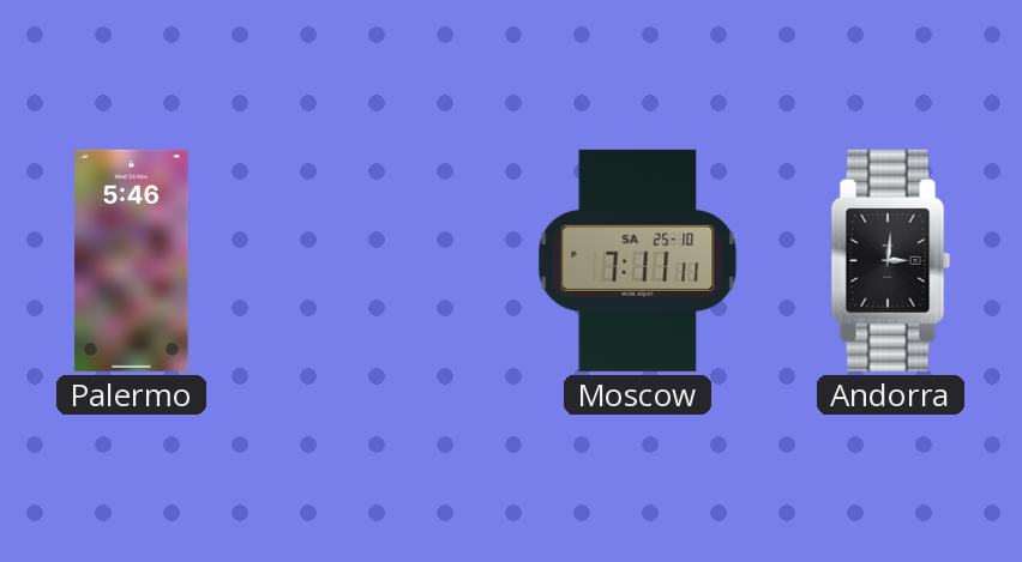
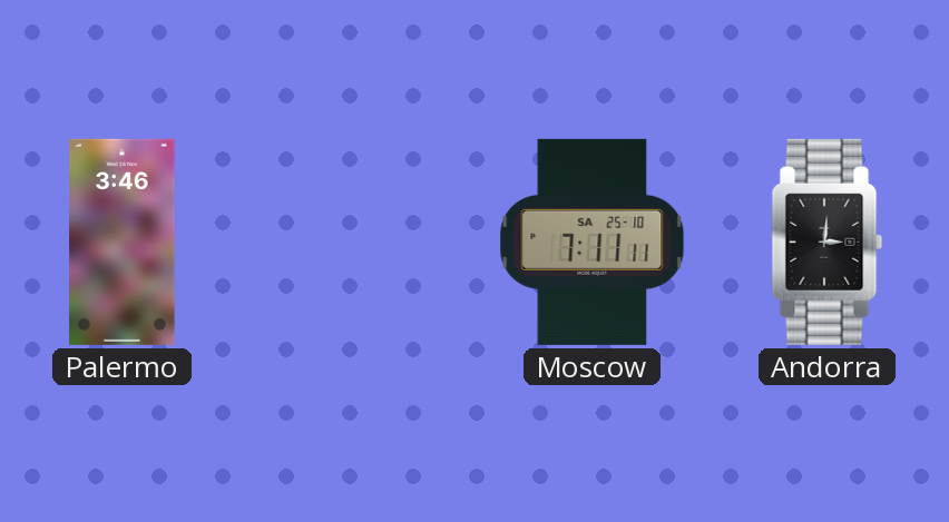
Palermo: 5:46 -> 3:46
